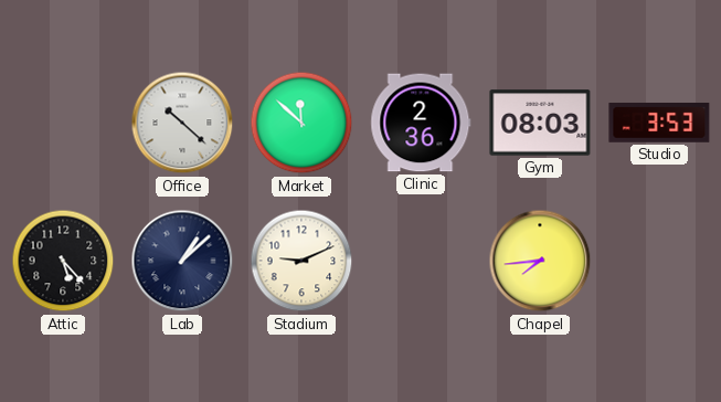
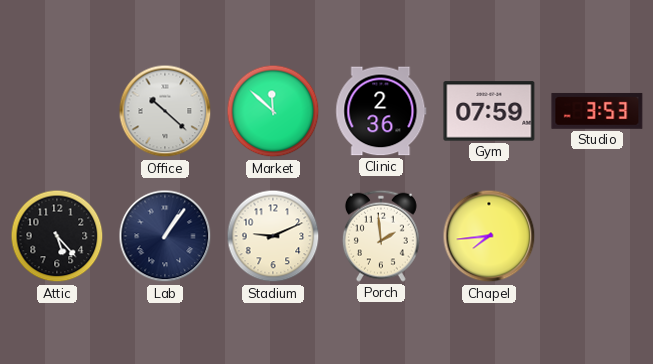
Gym: 08:03 -> 07:59
Lab: 1:08 -> 1:06
Porch: none -> 1:59
